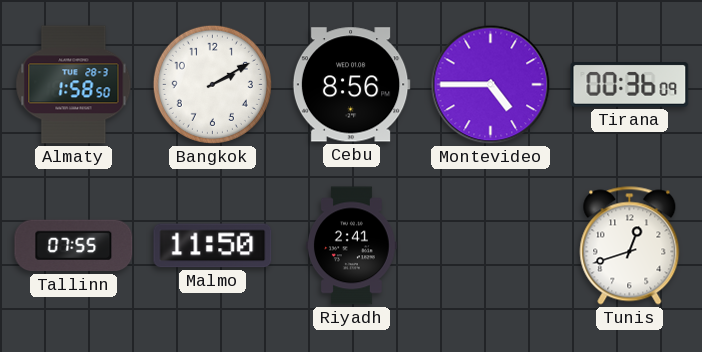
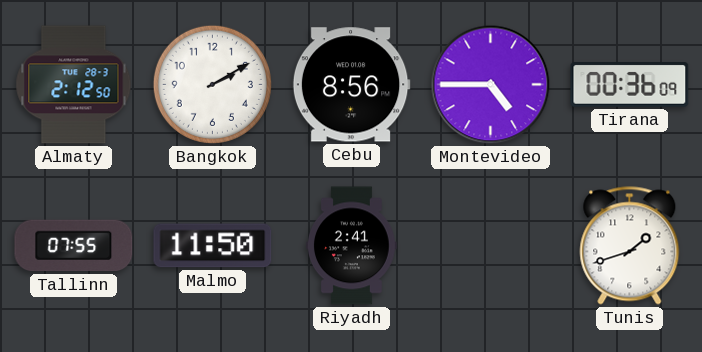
Almaty: 1:58 -> 2:12
Tunis: 12:42 -> 1:42
